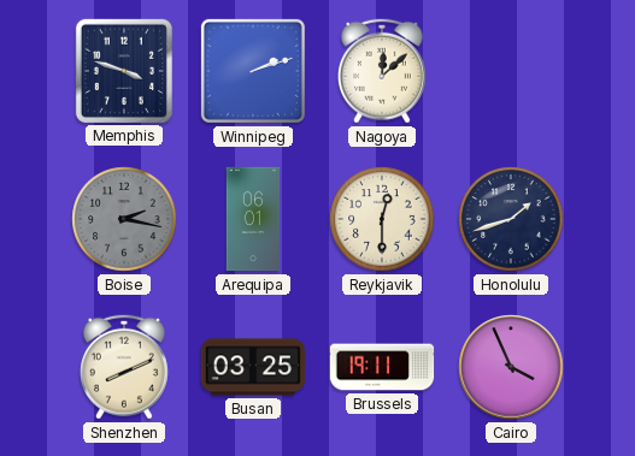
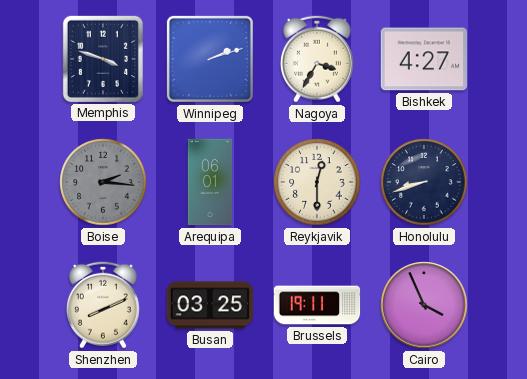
Nagoya: 12:08 -> 3:35
Bishkek: none -> 4:27
Boise: 2:17 -> 2:16
Honolulu: 1:42 -> 8:42
